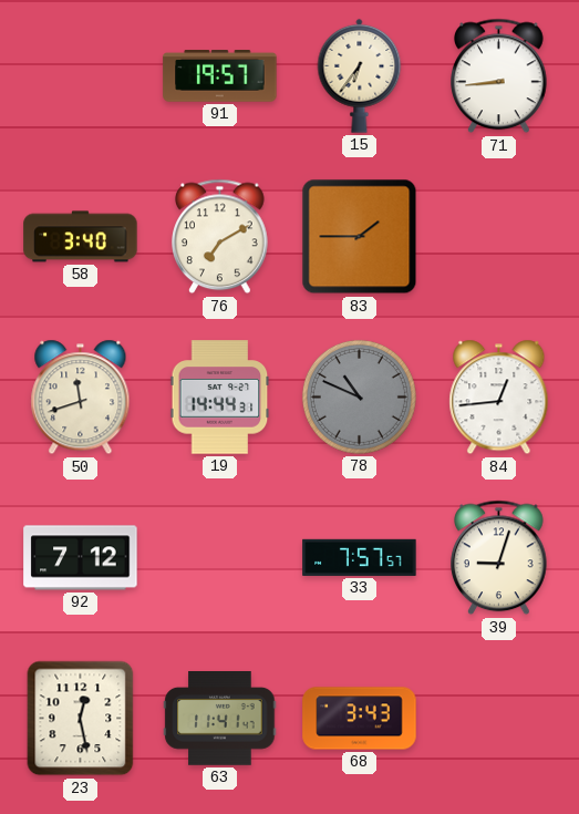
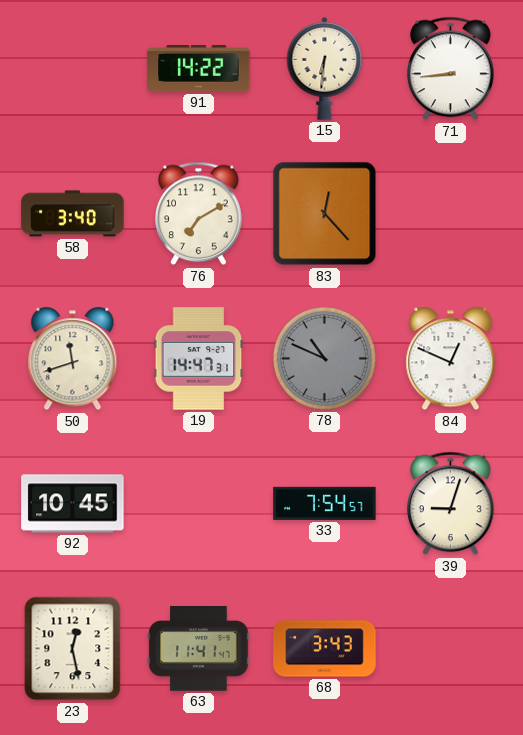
91: 19:57 -> 14:22
15: 6:36 -> 6:31
83: 1:45 -> 12:23
19: 14:44 -> 14:47
84: 12:44 -> 12:49
92: 7:12 -> 10:45
33: 7:57 -> 7:54
